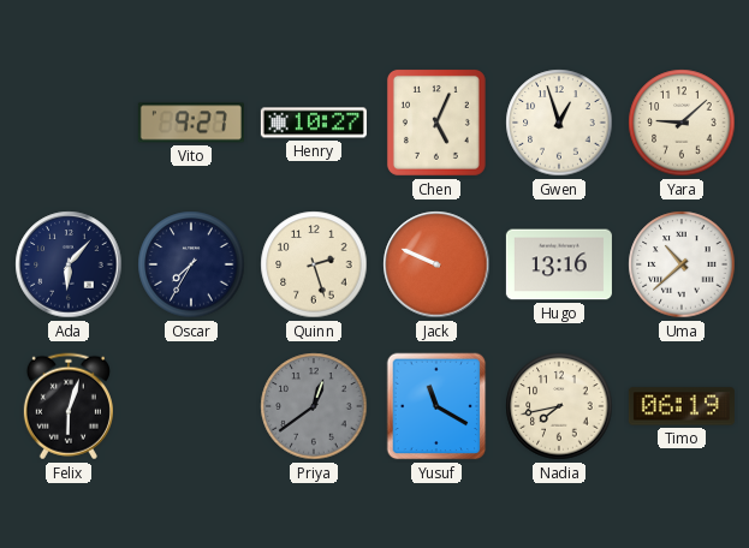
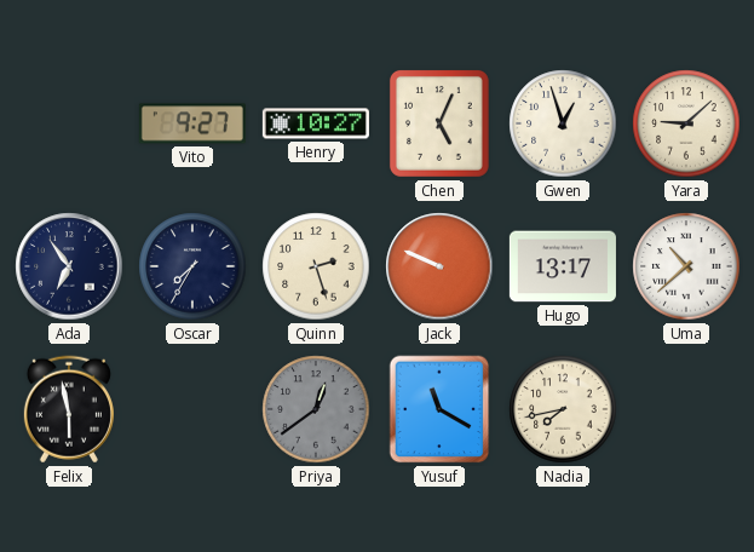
Ada: 6:07 -> 6:54
Hugo: 13:16 -> 13:17
Felix: 6:03 -> 5:58
Timo: 06:19 -> none
